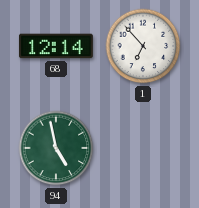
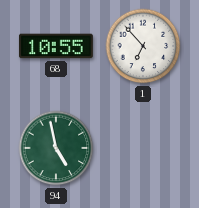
68: 12:14 -> 10:55
